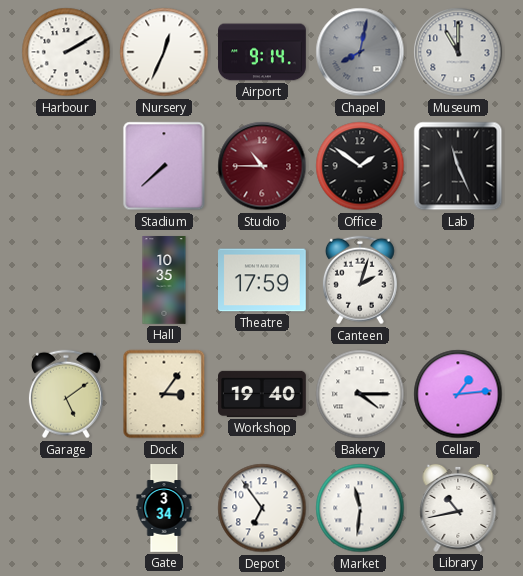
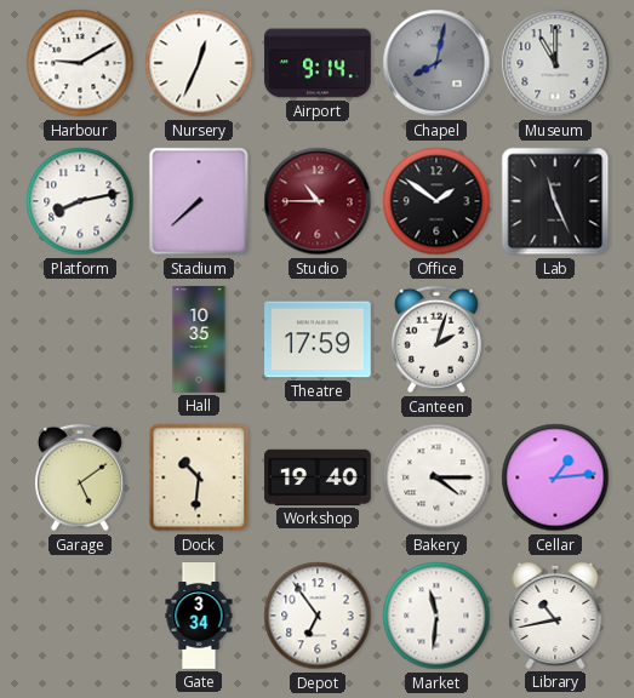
Harbour: 2:10 -> 9:10
Platform: none -> 8:13
Dock: 3:06 -> 10:31
